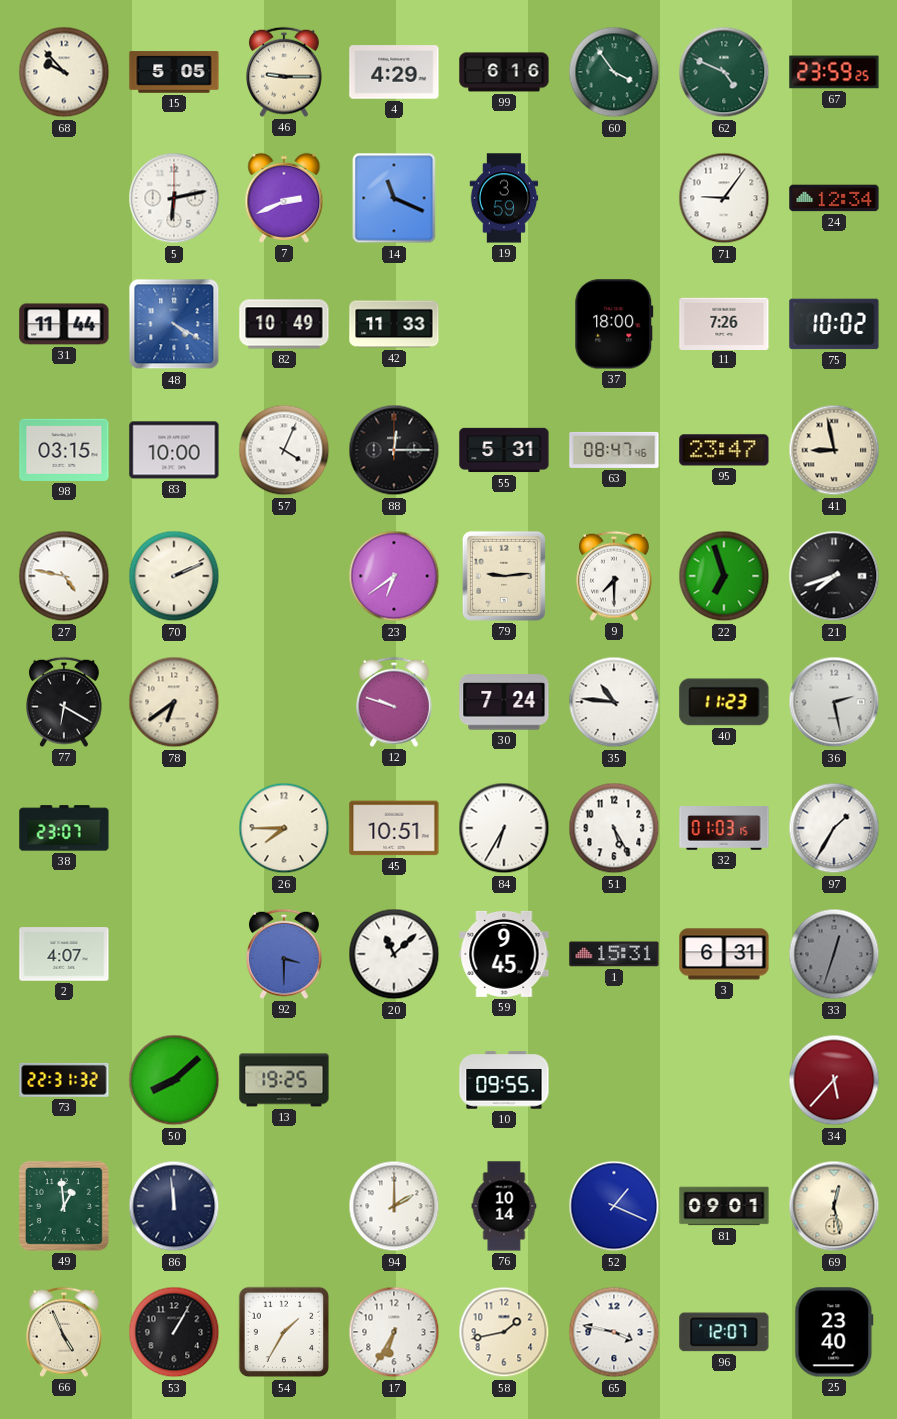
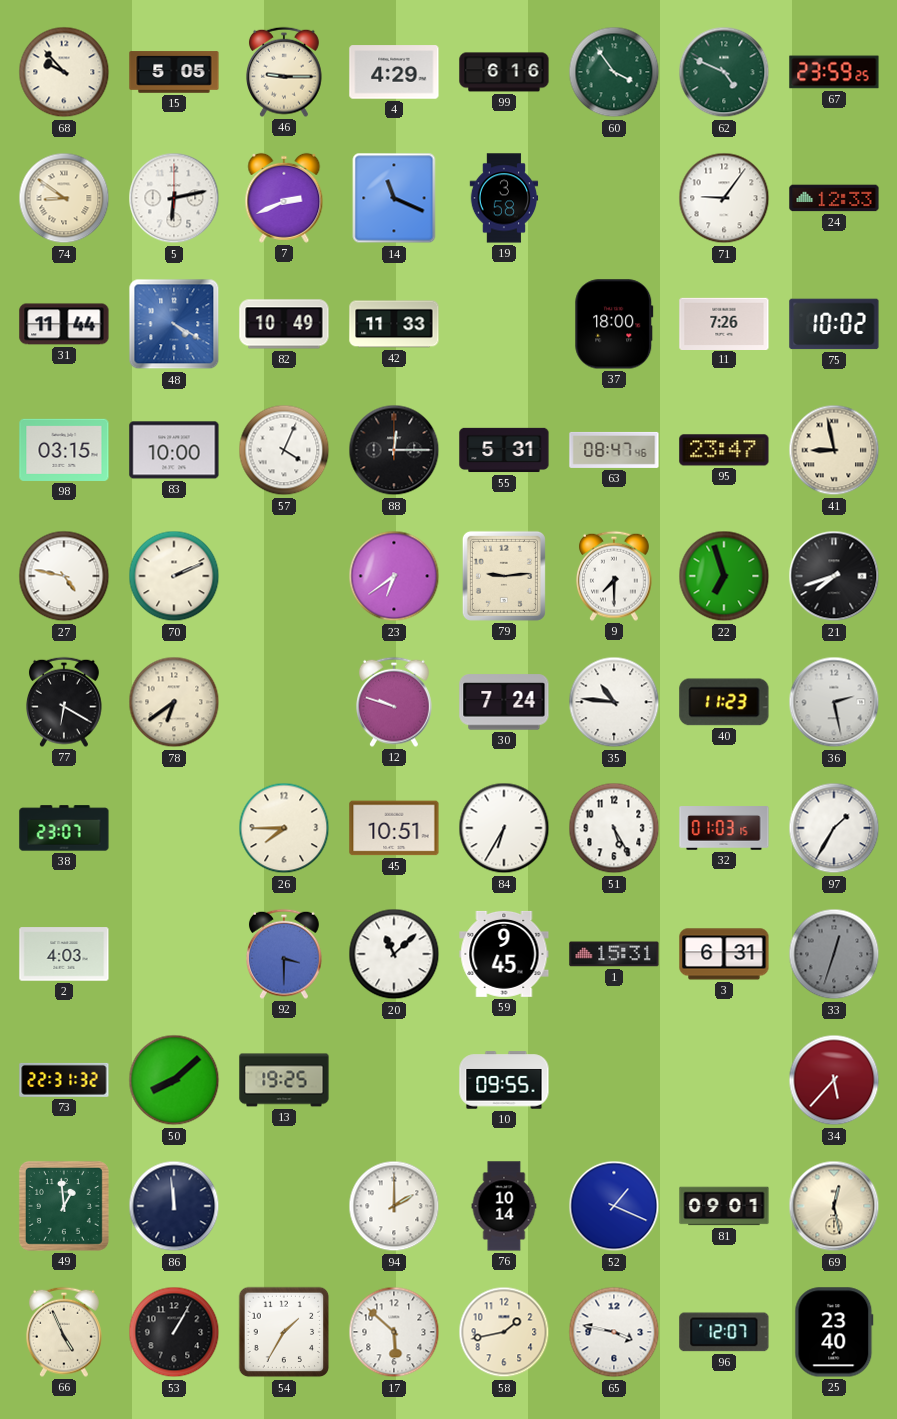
74: none -> 8:51
19: 3:59 -> 3:58
24: 12:34 -> 12:33
2: 4:07 -> 4:03
17: 6:35 -> 5:52
